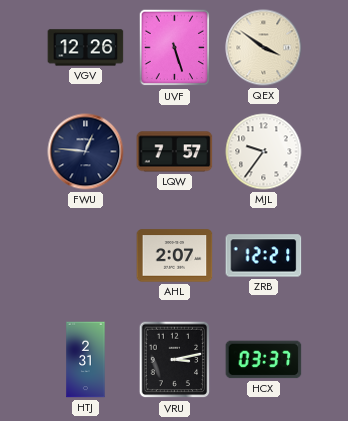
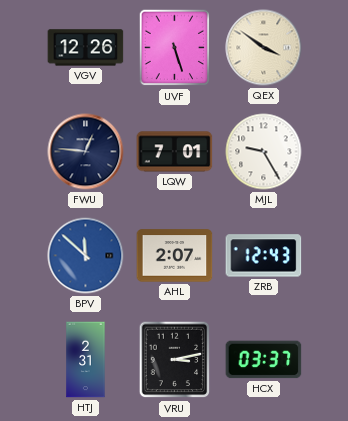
LQW: 7:57 -> 7:01
MJL: 9:36 -> 9:25
BPV: none -> 11:52
ZRB: 12:21 -> 12:43
